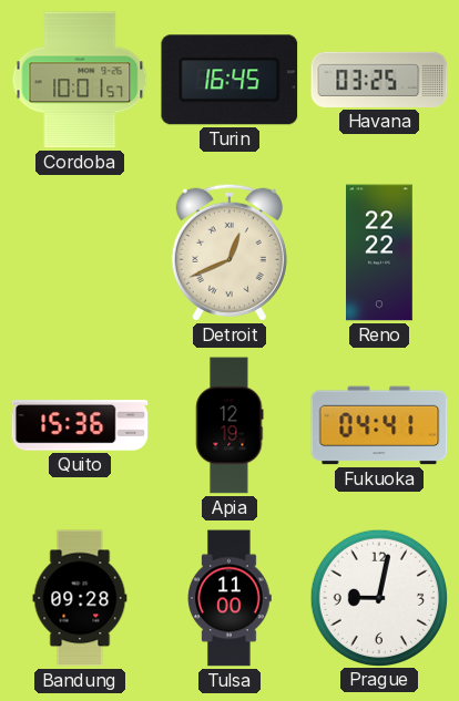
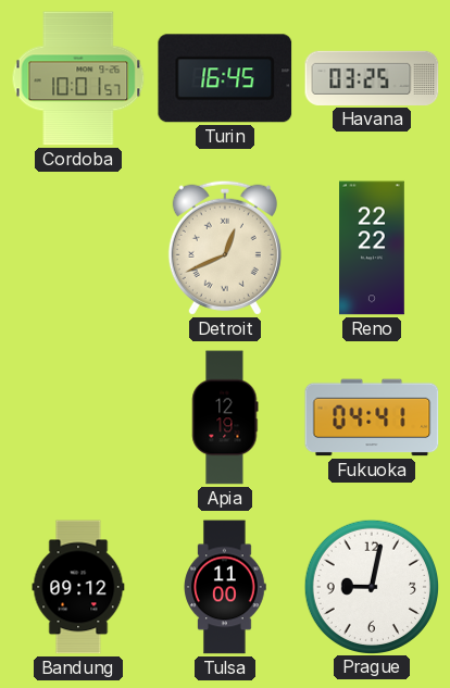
Quito: 15:36 -> none
Bandung: 09:28 -> 09:12
